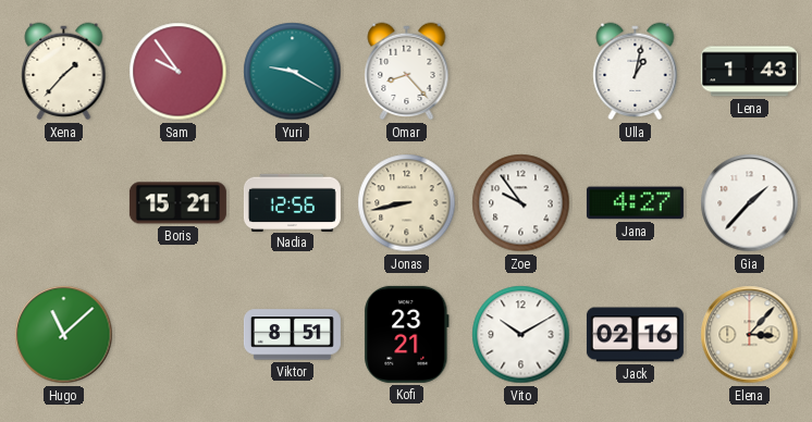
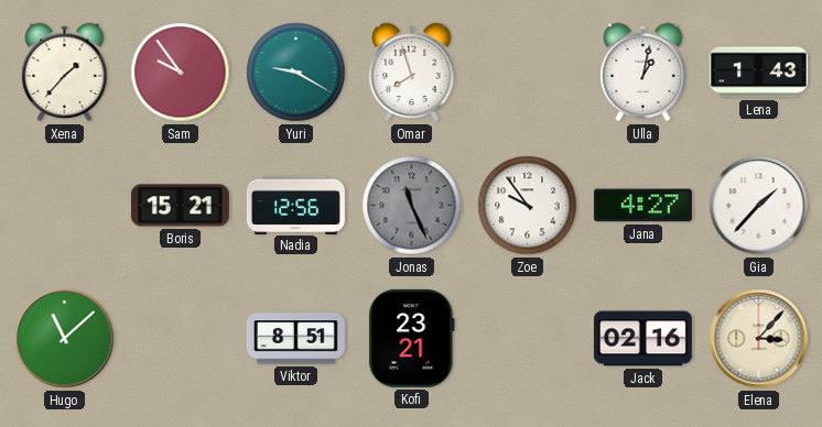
Omar: 8:23 -> 7:57
Jonas: 8:43 -> 11:26
Jonas dial: cream -> grey
Vito: 10:10 -> none
